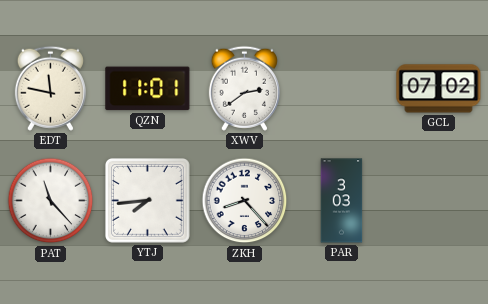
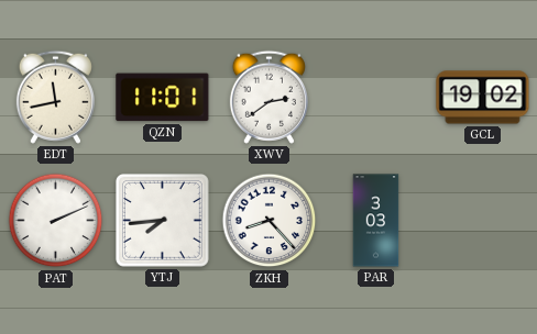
EDT: 11:47 -> 11:43
GCL: 07:02 -> 19:02
PAT: 11:23 -> 2:11
